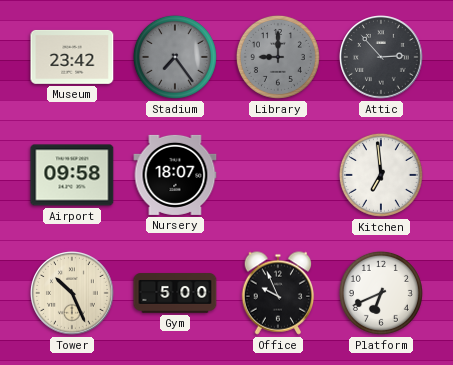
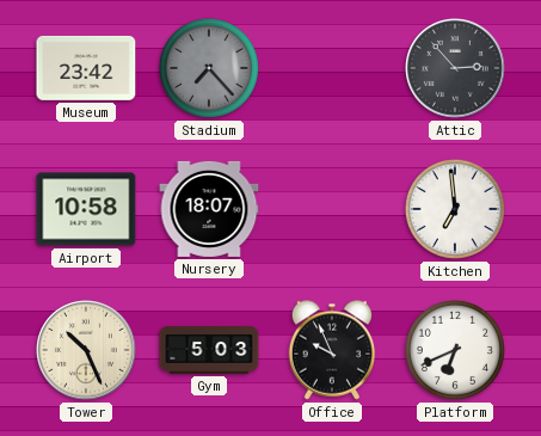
Stadium: 7:24 -> 7:23
Library: 9:00 -> none
Airport: 09:58 -> 10:58
Gym: 5:00 -> 5:03
